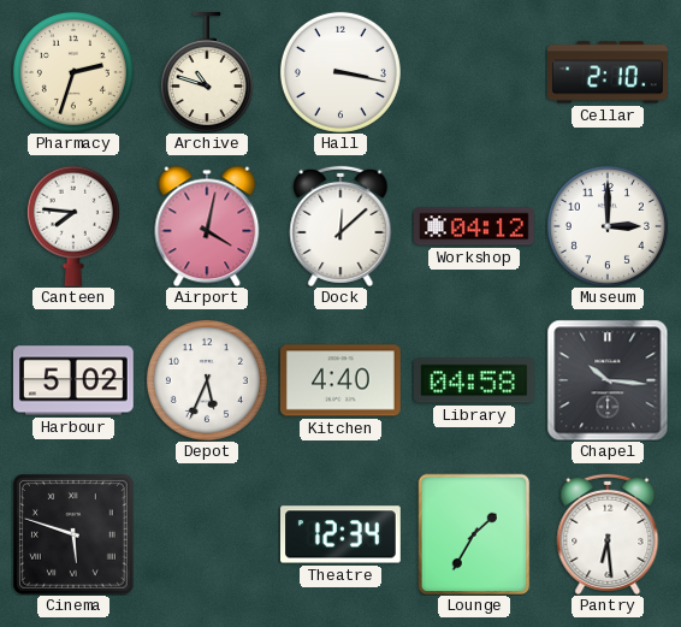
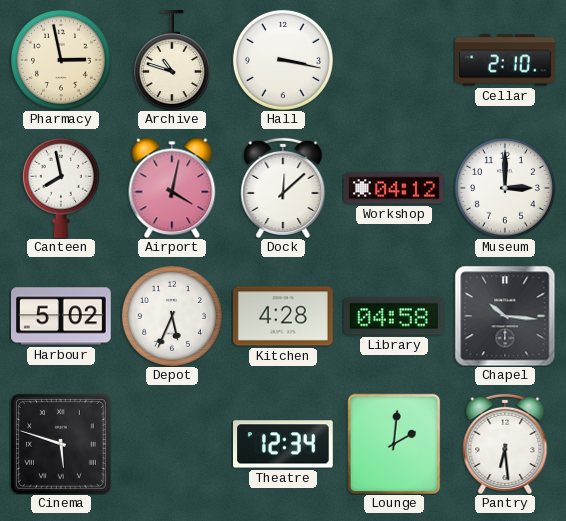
Pharmacy: 2:33 -> 2:58
Canteen: 7:46 -> 7:58
Kitchen: 4:40 -> 4:28
Lounge: 1:35 -> 2:01
